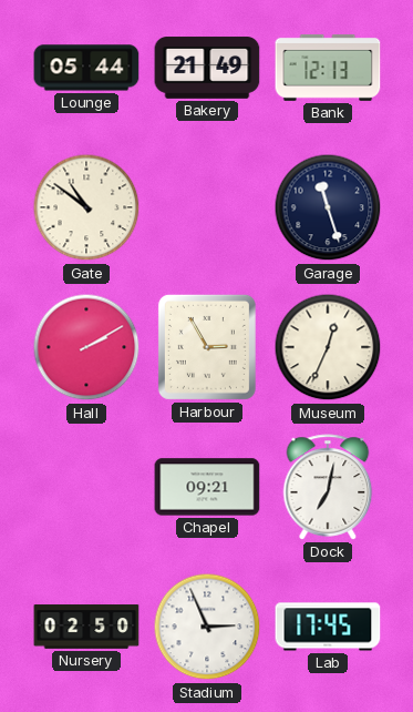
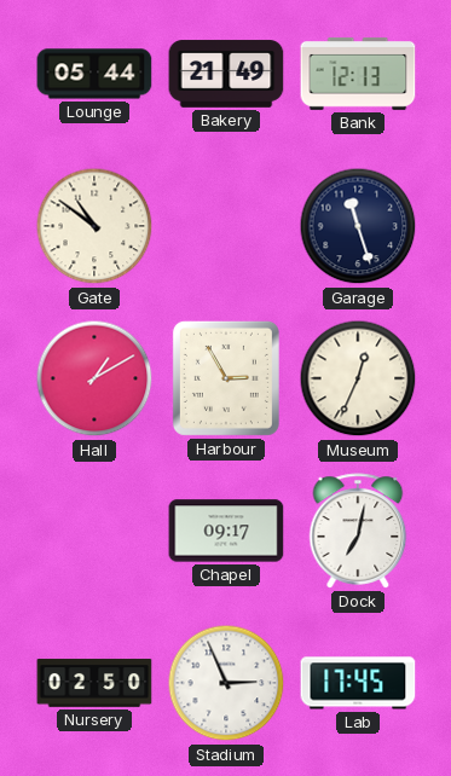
Hall: 2:10 -> 1:10
Chapel: 09:21 -> 09:17
